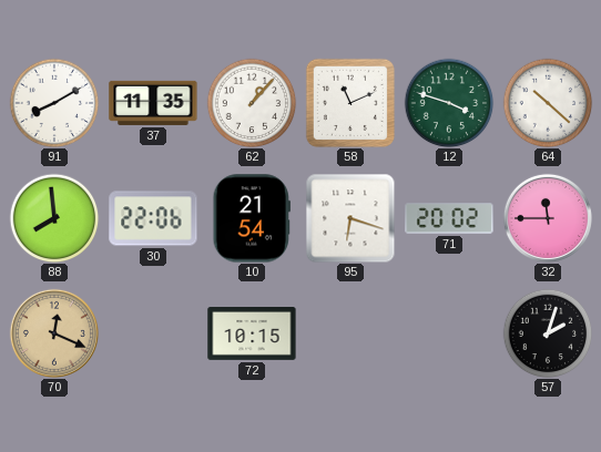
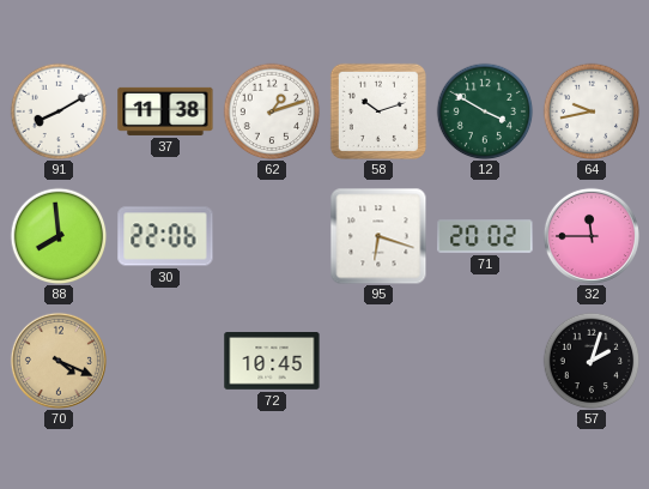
37: 11:35 -> 11:38
62: 1:07 -> 1:12
58: 11:11 -> 10:12
12: 3:48 -> 3:50
64: 10:22 -> 9:43
10: 21:54 -> none
70: 12:19 -> 4:19
72: 10:15 -> 10:45
